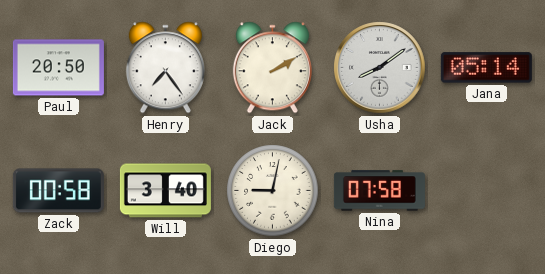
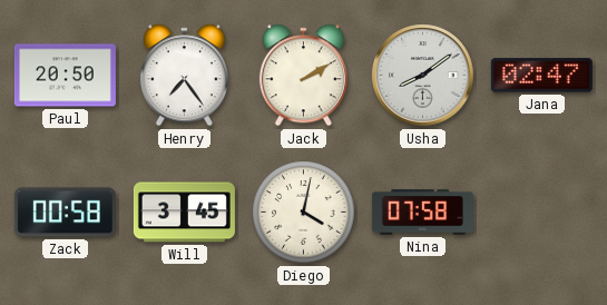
Jana: 05:14 -> 02:47
Will: 3:40 -> 3:45
Diego: 9:02 -> 4:02
